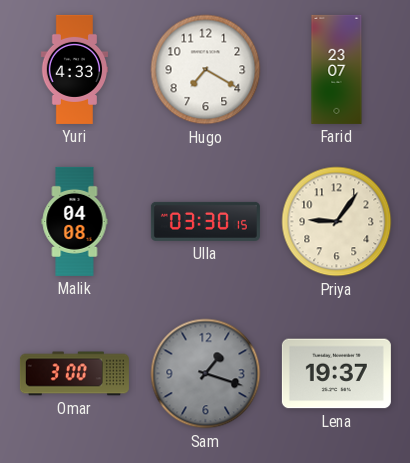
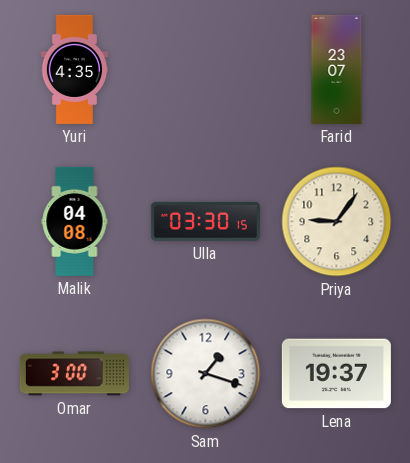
Yuri: 4:33 -> 4:35
Hugo: 7:20 -> none
Sam dial: grey -> white
